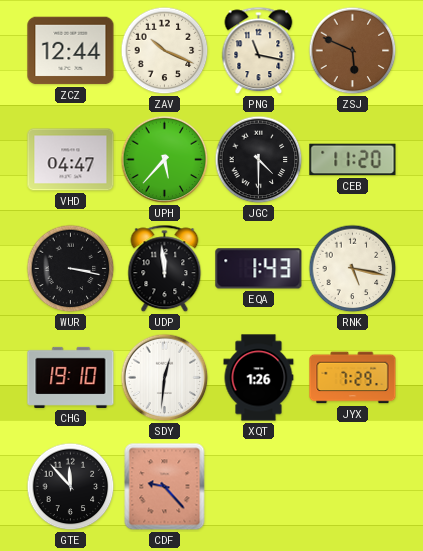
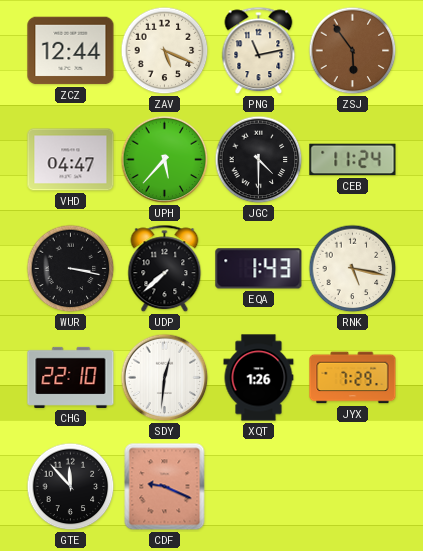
ZAV: 10:19 -> 5:19
PNG: 11:17 -> 11:13
ZSJ: 5:49 -> 5:54
CEB: 11:20 -> 11:24
UDP: 11:59 -> 7:38
CHG: 19:10 -> 22:10
CDF: 9:23 -> 9:19
